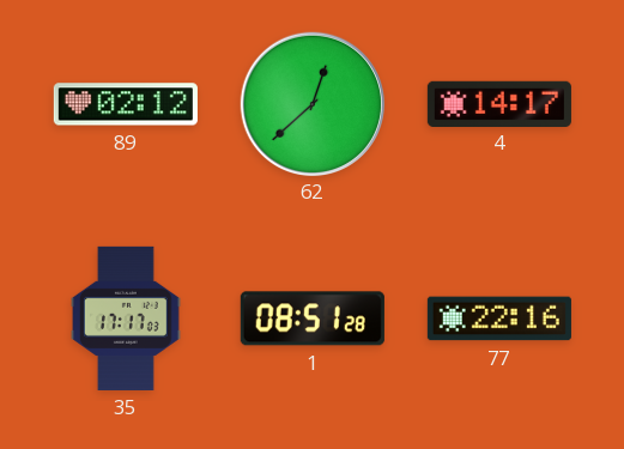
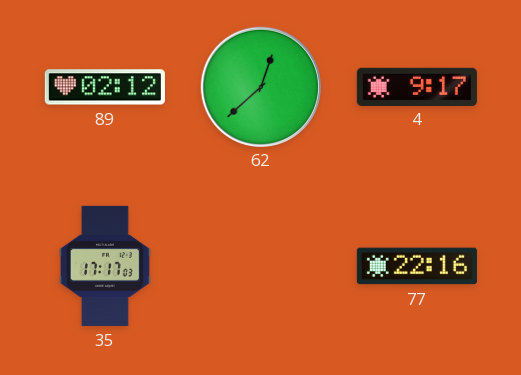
4: 14:17 -> 9:17
1: 08:51 -> none
